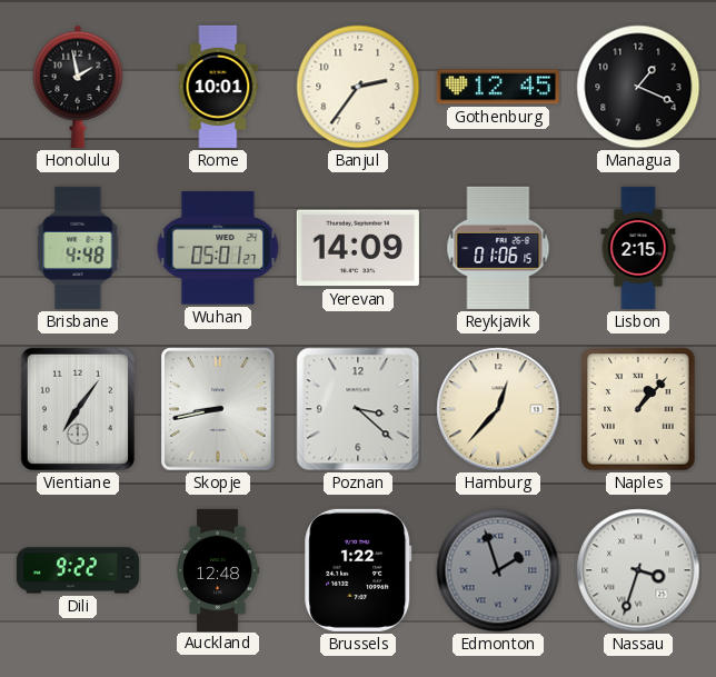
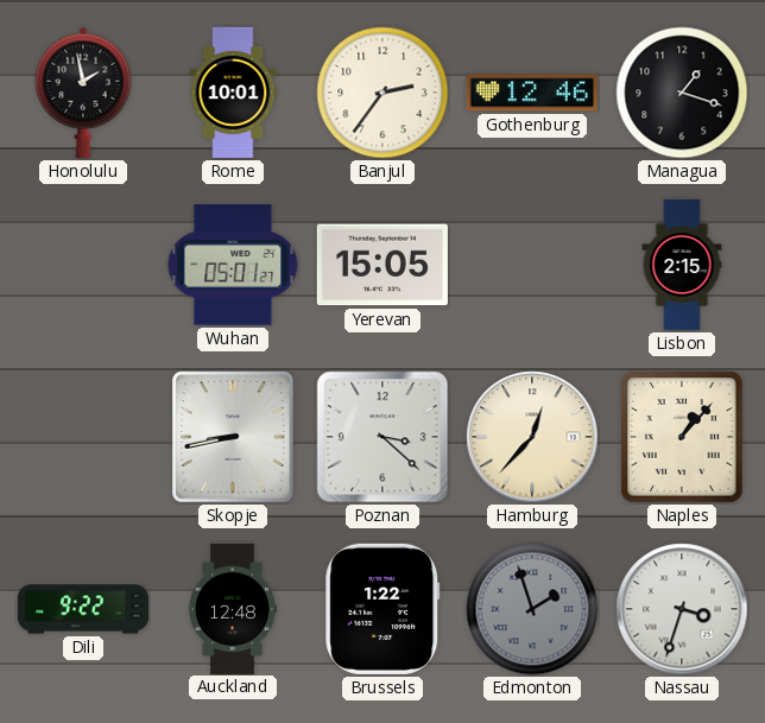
Gothenburg: 12:45 -> 12:46
Managua: 1:19 -> 1:18
Brisbane: 4:48 -> none
Yerevan: 14:09 -> 15:05
Reykjavik: 01:06 -> none
Vientiane: 7:06 -> none
